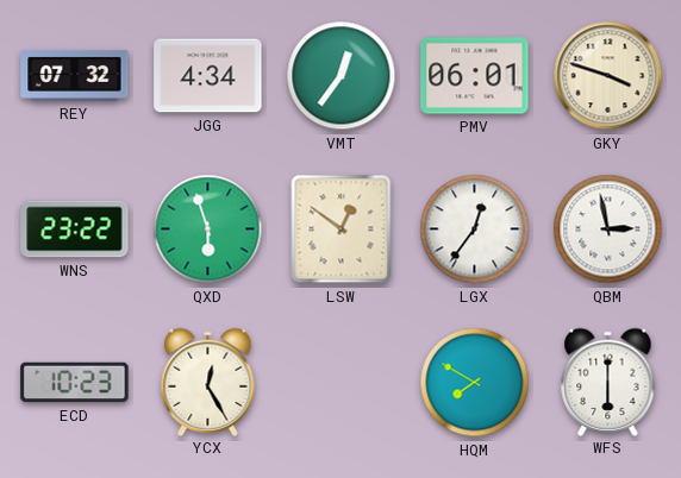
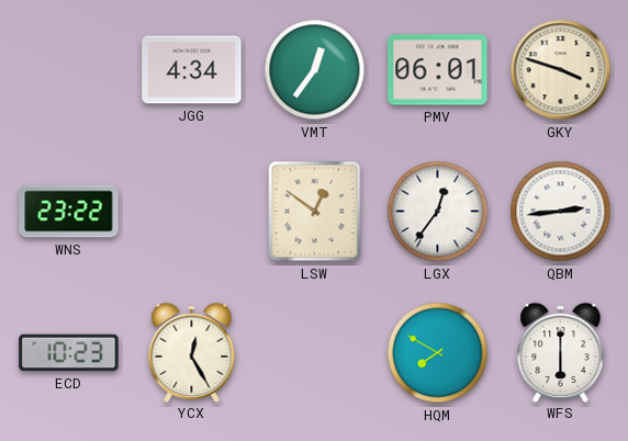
REY: 07:32 -> none
QXD: 5:57 -> none
QBM: 2:58 -> 2:44
